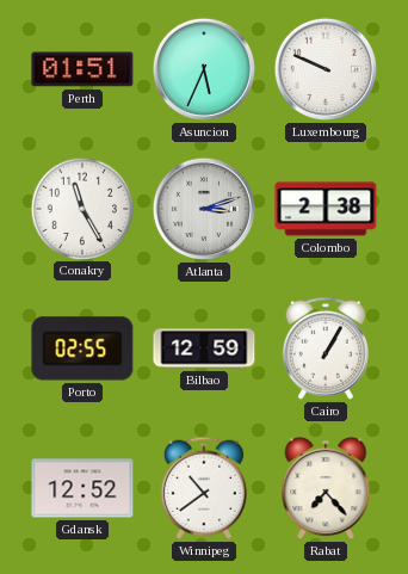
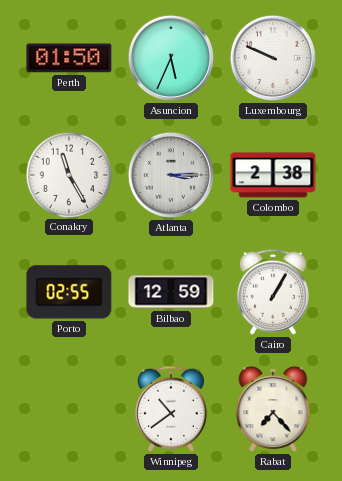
Perth: 01:51 -> 01:50
Atlanta: 3:12 -> 3:15
Gdansk: 12:52 -> none
